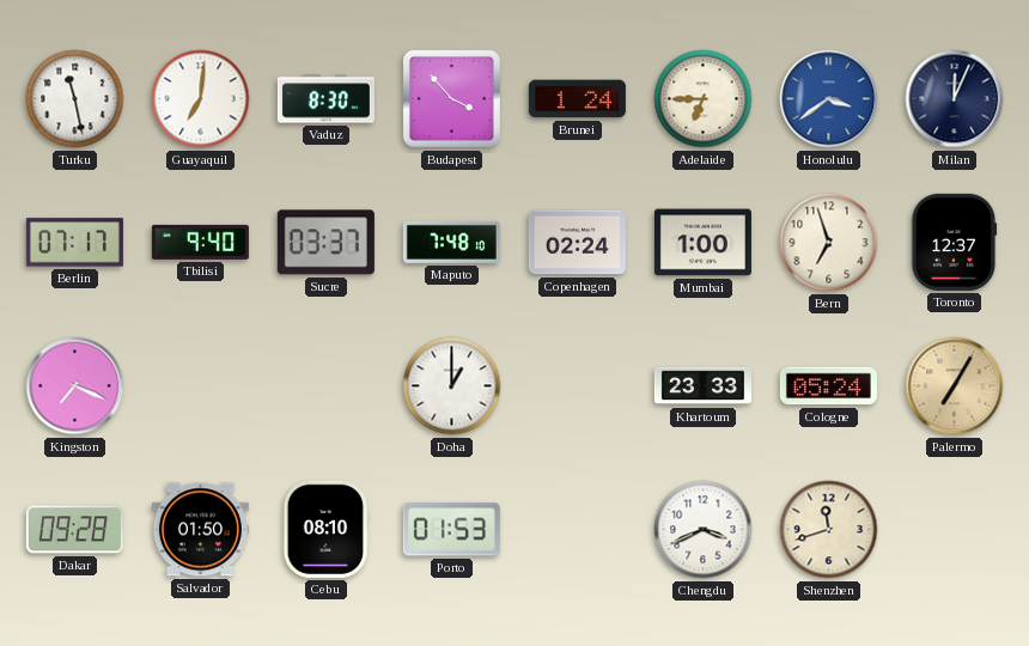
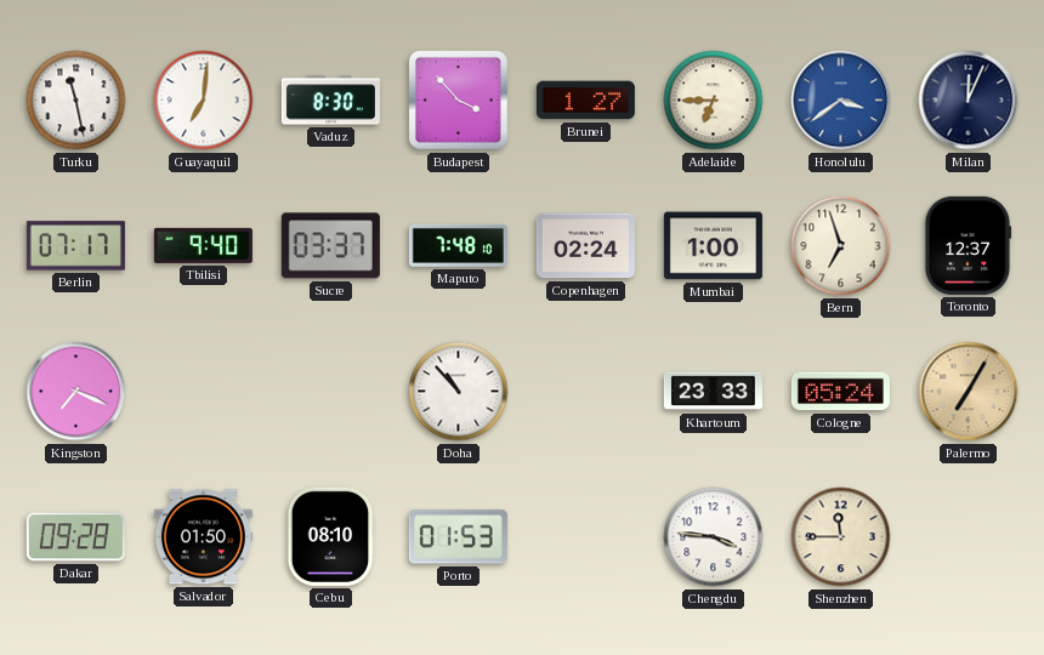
Brunei: 1:24 -> 1:27
Doha: 1:00 -> 10:53
Chengdu: 3:41 -> 3:46
Shenzhen: 11:42 -> 11:45
